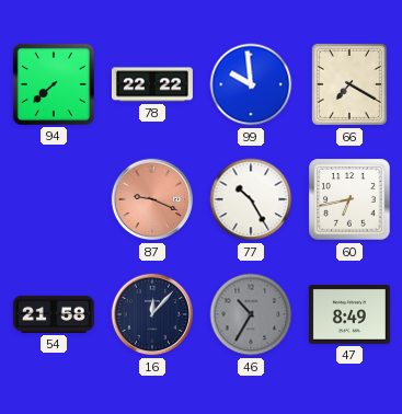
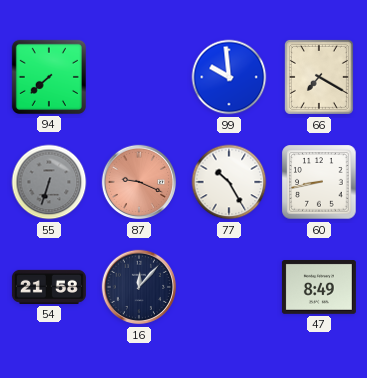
78: 22:22 -> none
55: none -> 6:33
60: 6:43 -> 8:43
46: 10:35 -> none
